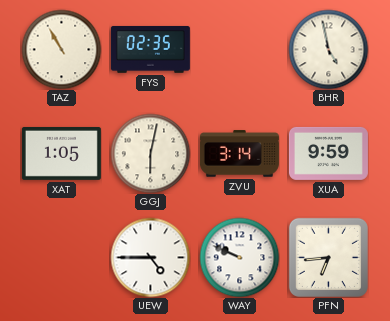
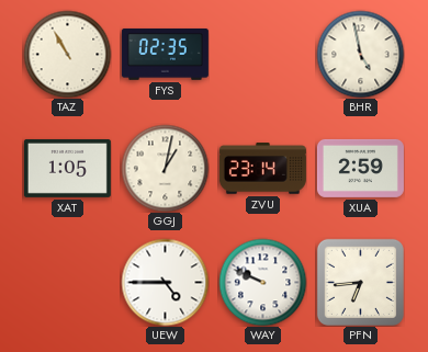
GGJ: 6:02 -> 1:02
ZVU: 3:14 -> 23:14
XUA: 9:59 -> 2:59
